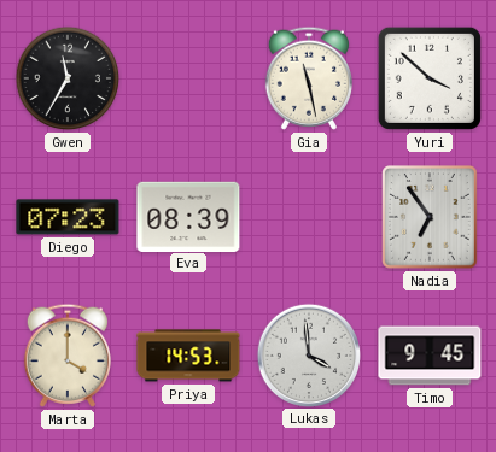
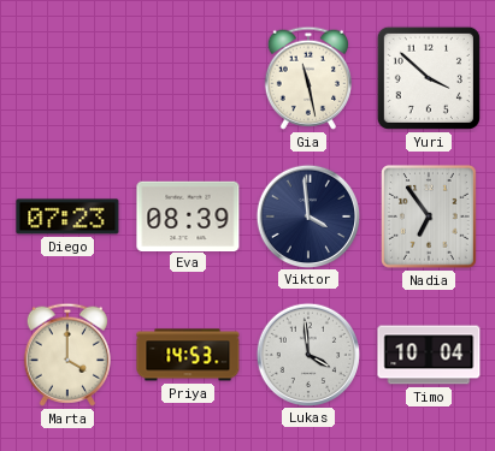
Gwen: 11:35 -> none
Viktor: none -> 3:59
Timo: 9:45 -> 10:04
